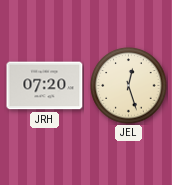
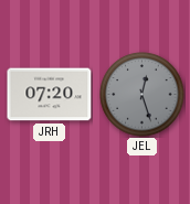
JEL dial: cream -> grey
